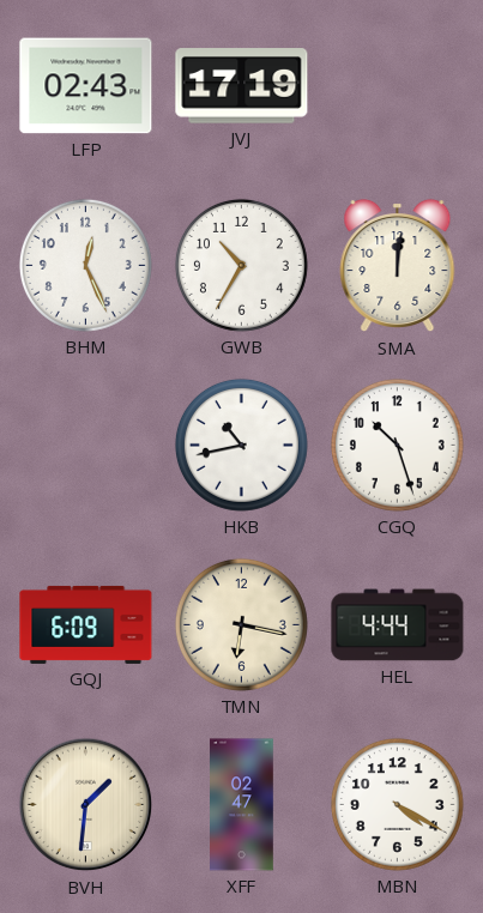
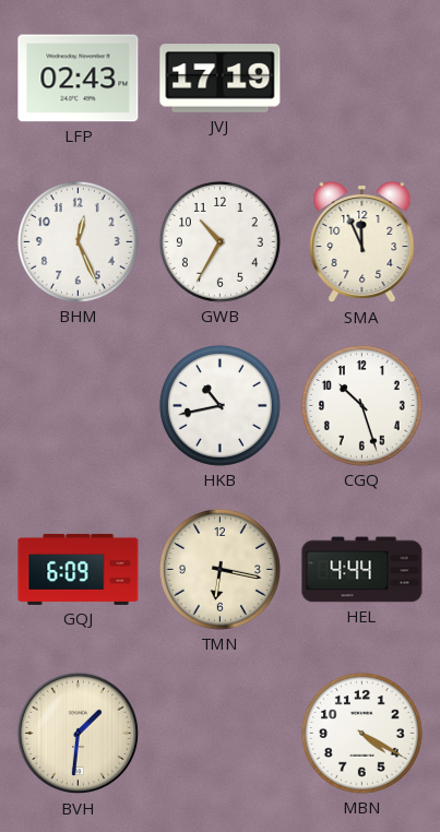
SMA: 12:01 -> 11:56
XFF: 02:47 -> none
